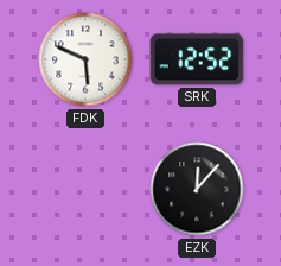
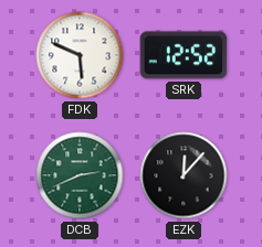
DCB: none -> 2:41
